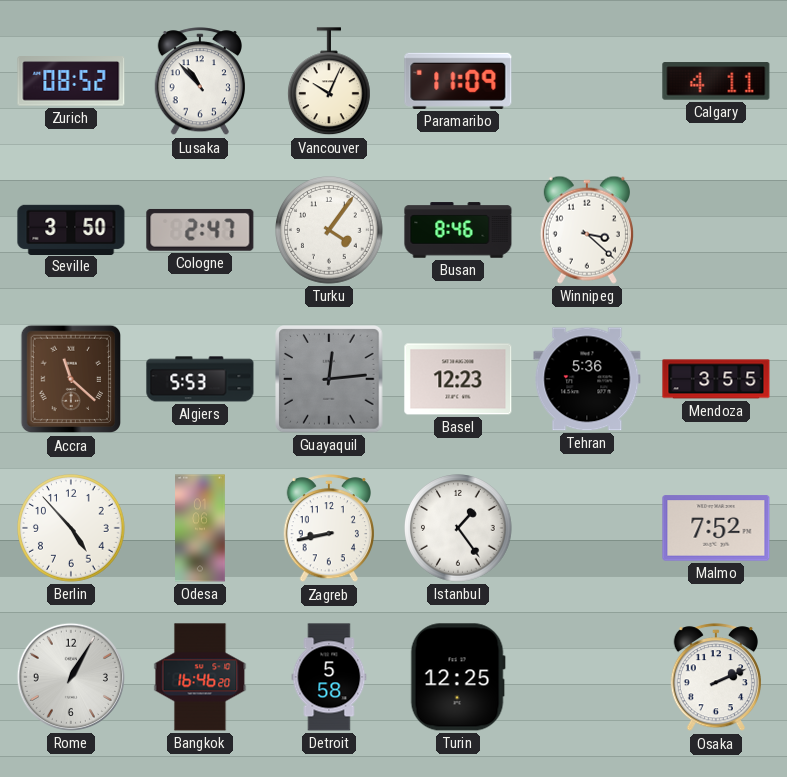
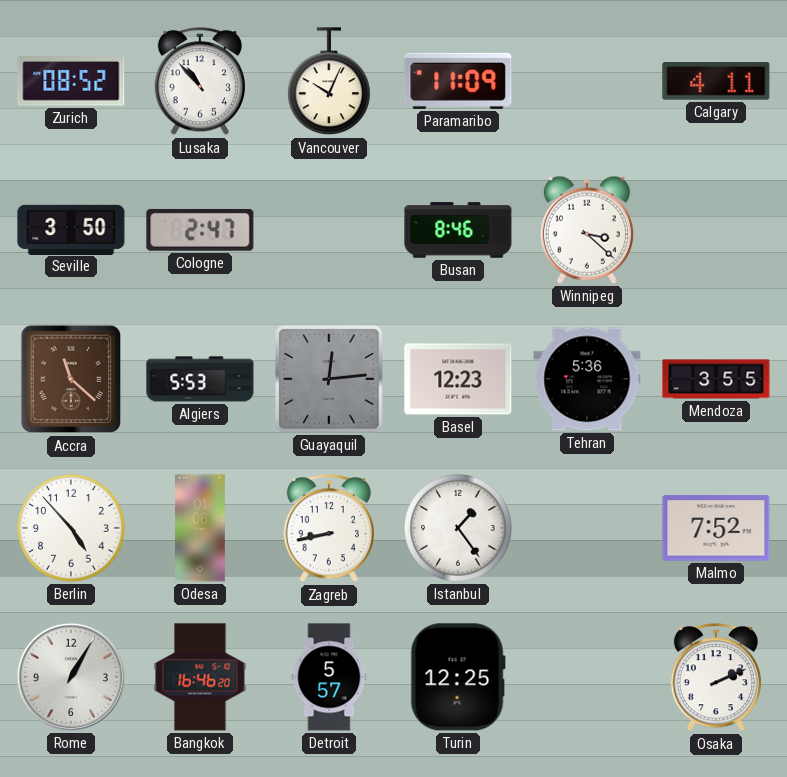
Turku: 4:06 -> none
Detroit: 5:58 -> 5:57
